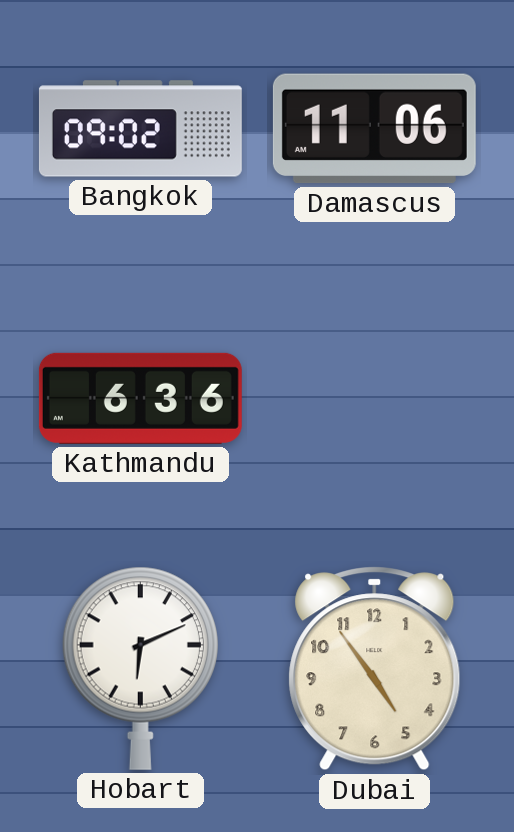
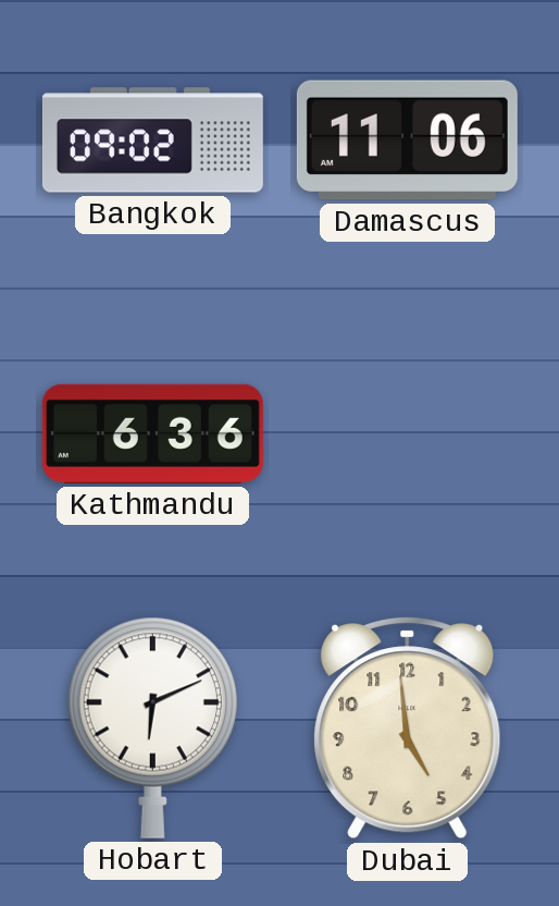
Dubai: 4:54 -> 4:59
